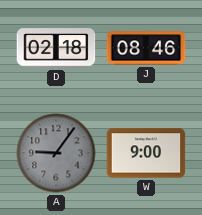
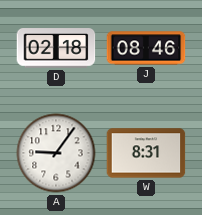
A dial: grey -> white
W: 9:00 -> 8:31
